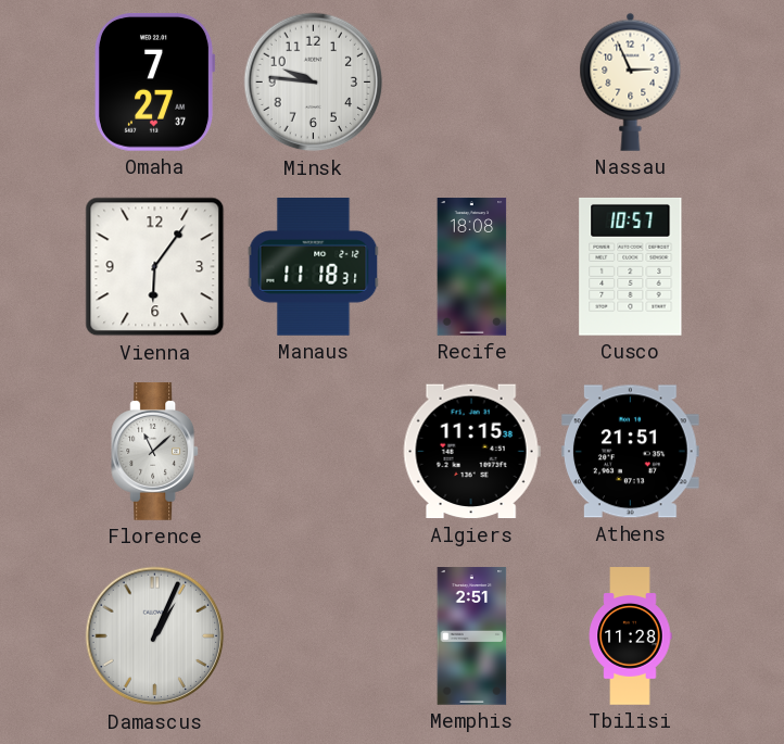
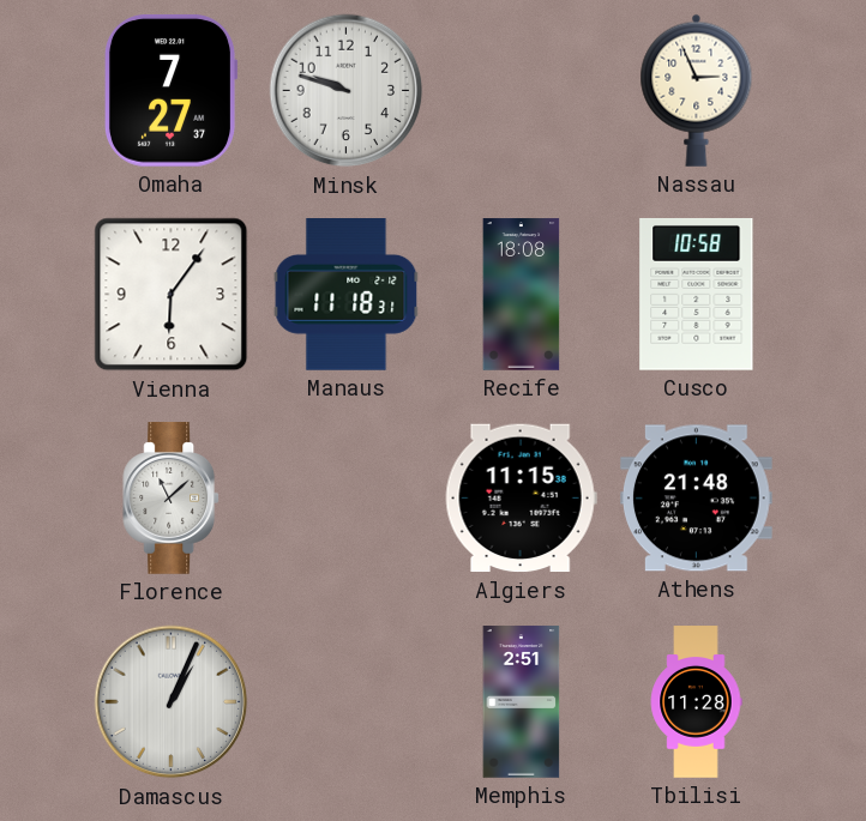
Minsk: 9:46 -> 9:48
Cusco: 10:57 -> 10:58
Athens: 21:51 -> 21:48
